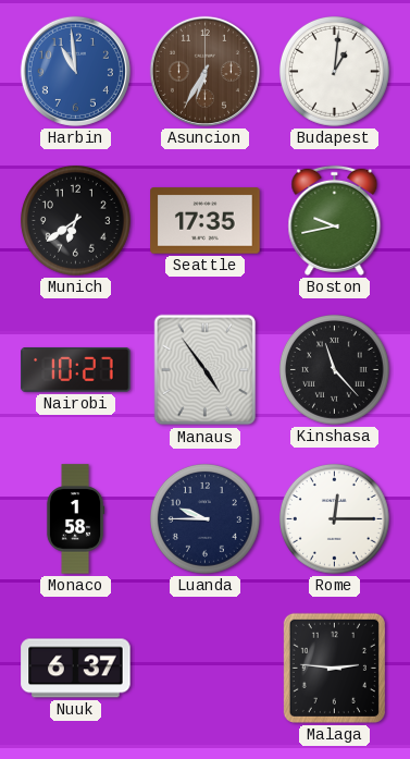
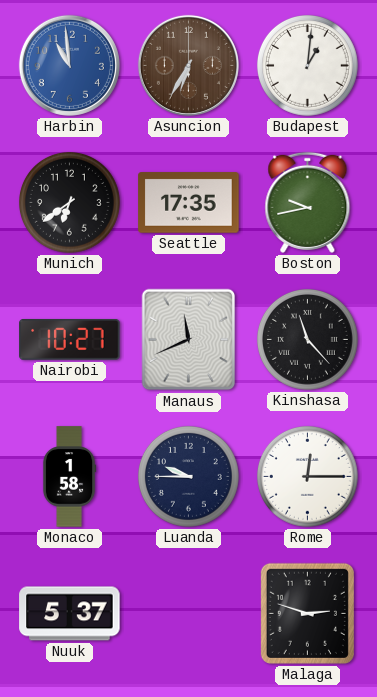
Manaus: 4:54 -> 11:41
Nuuk: 6:37 -> 5:37
Malaga: 2:46 -> 2:48
